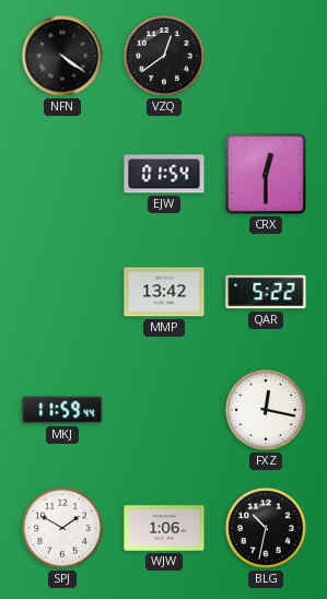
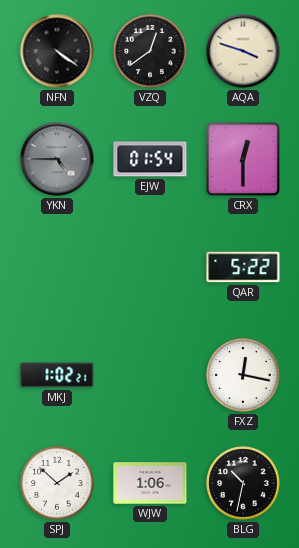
AQA: none -> 3:48
YKN: none -> 4:45
MMP: 13:42 -> none
MKJ: 11:59 -> 1:02
SPJ: 1:50 -> 1:52
